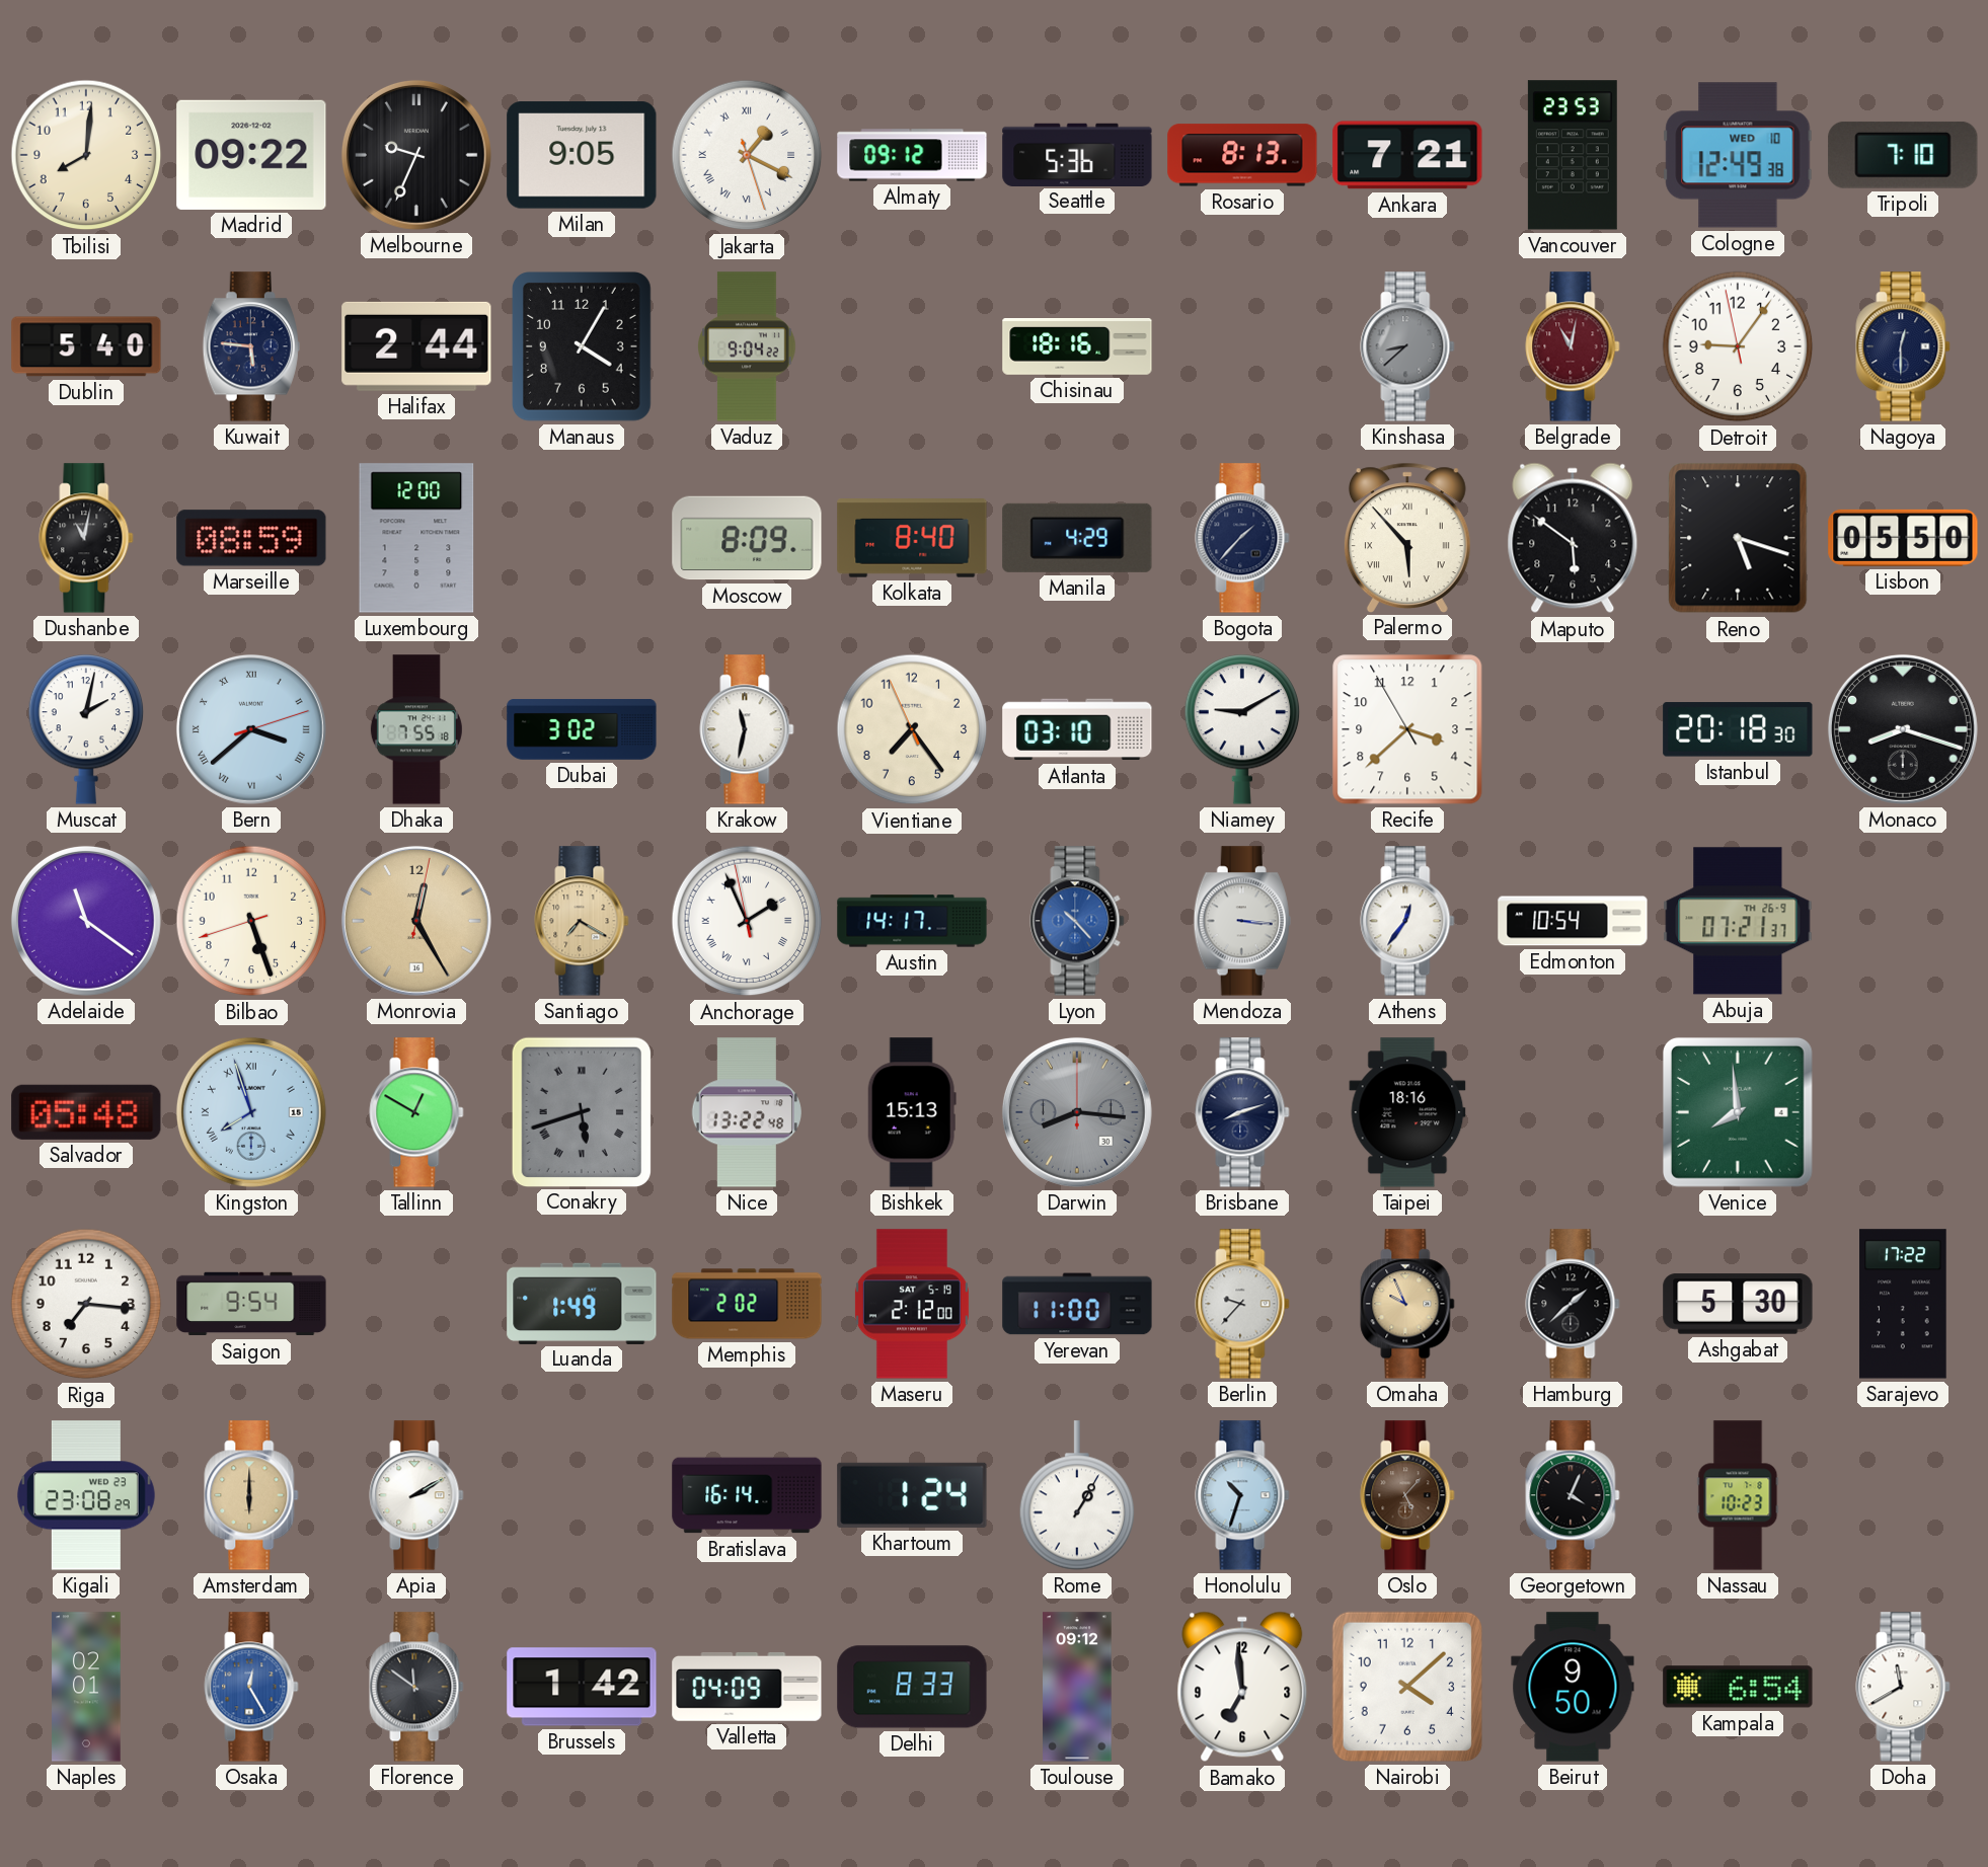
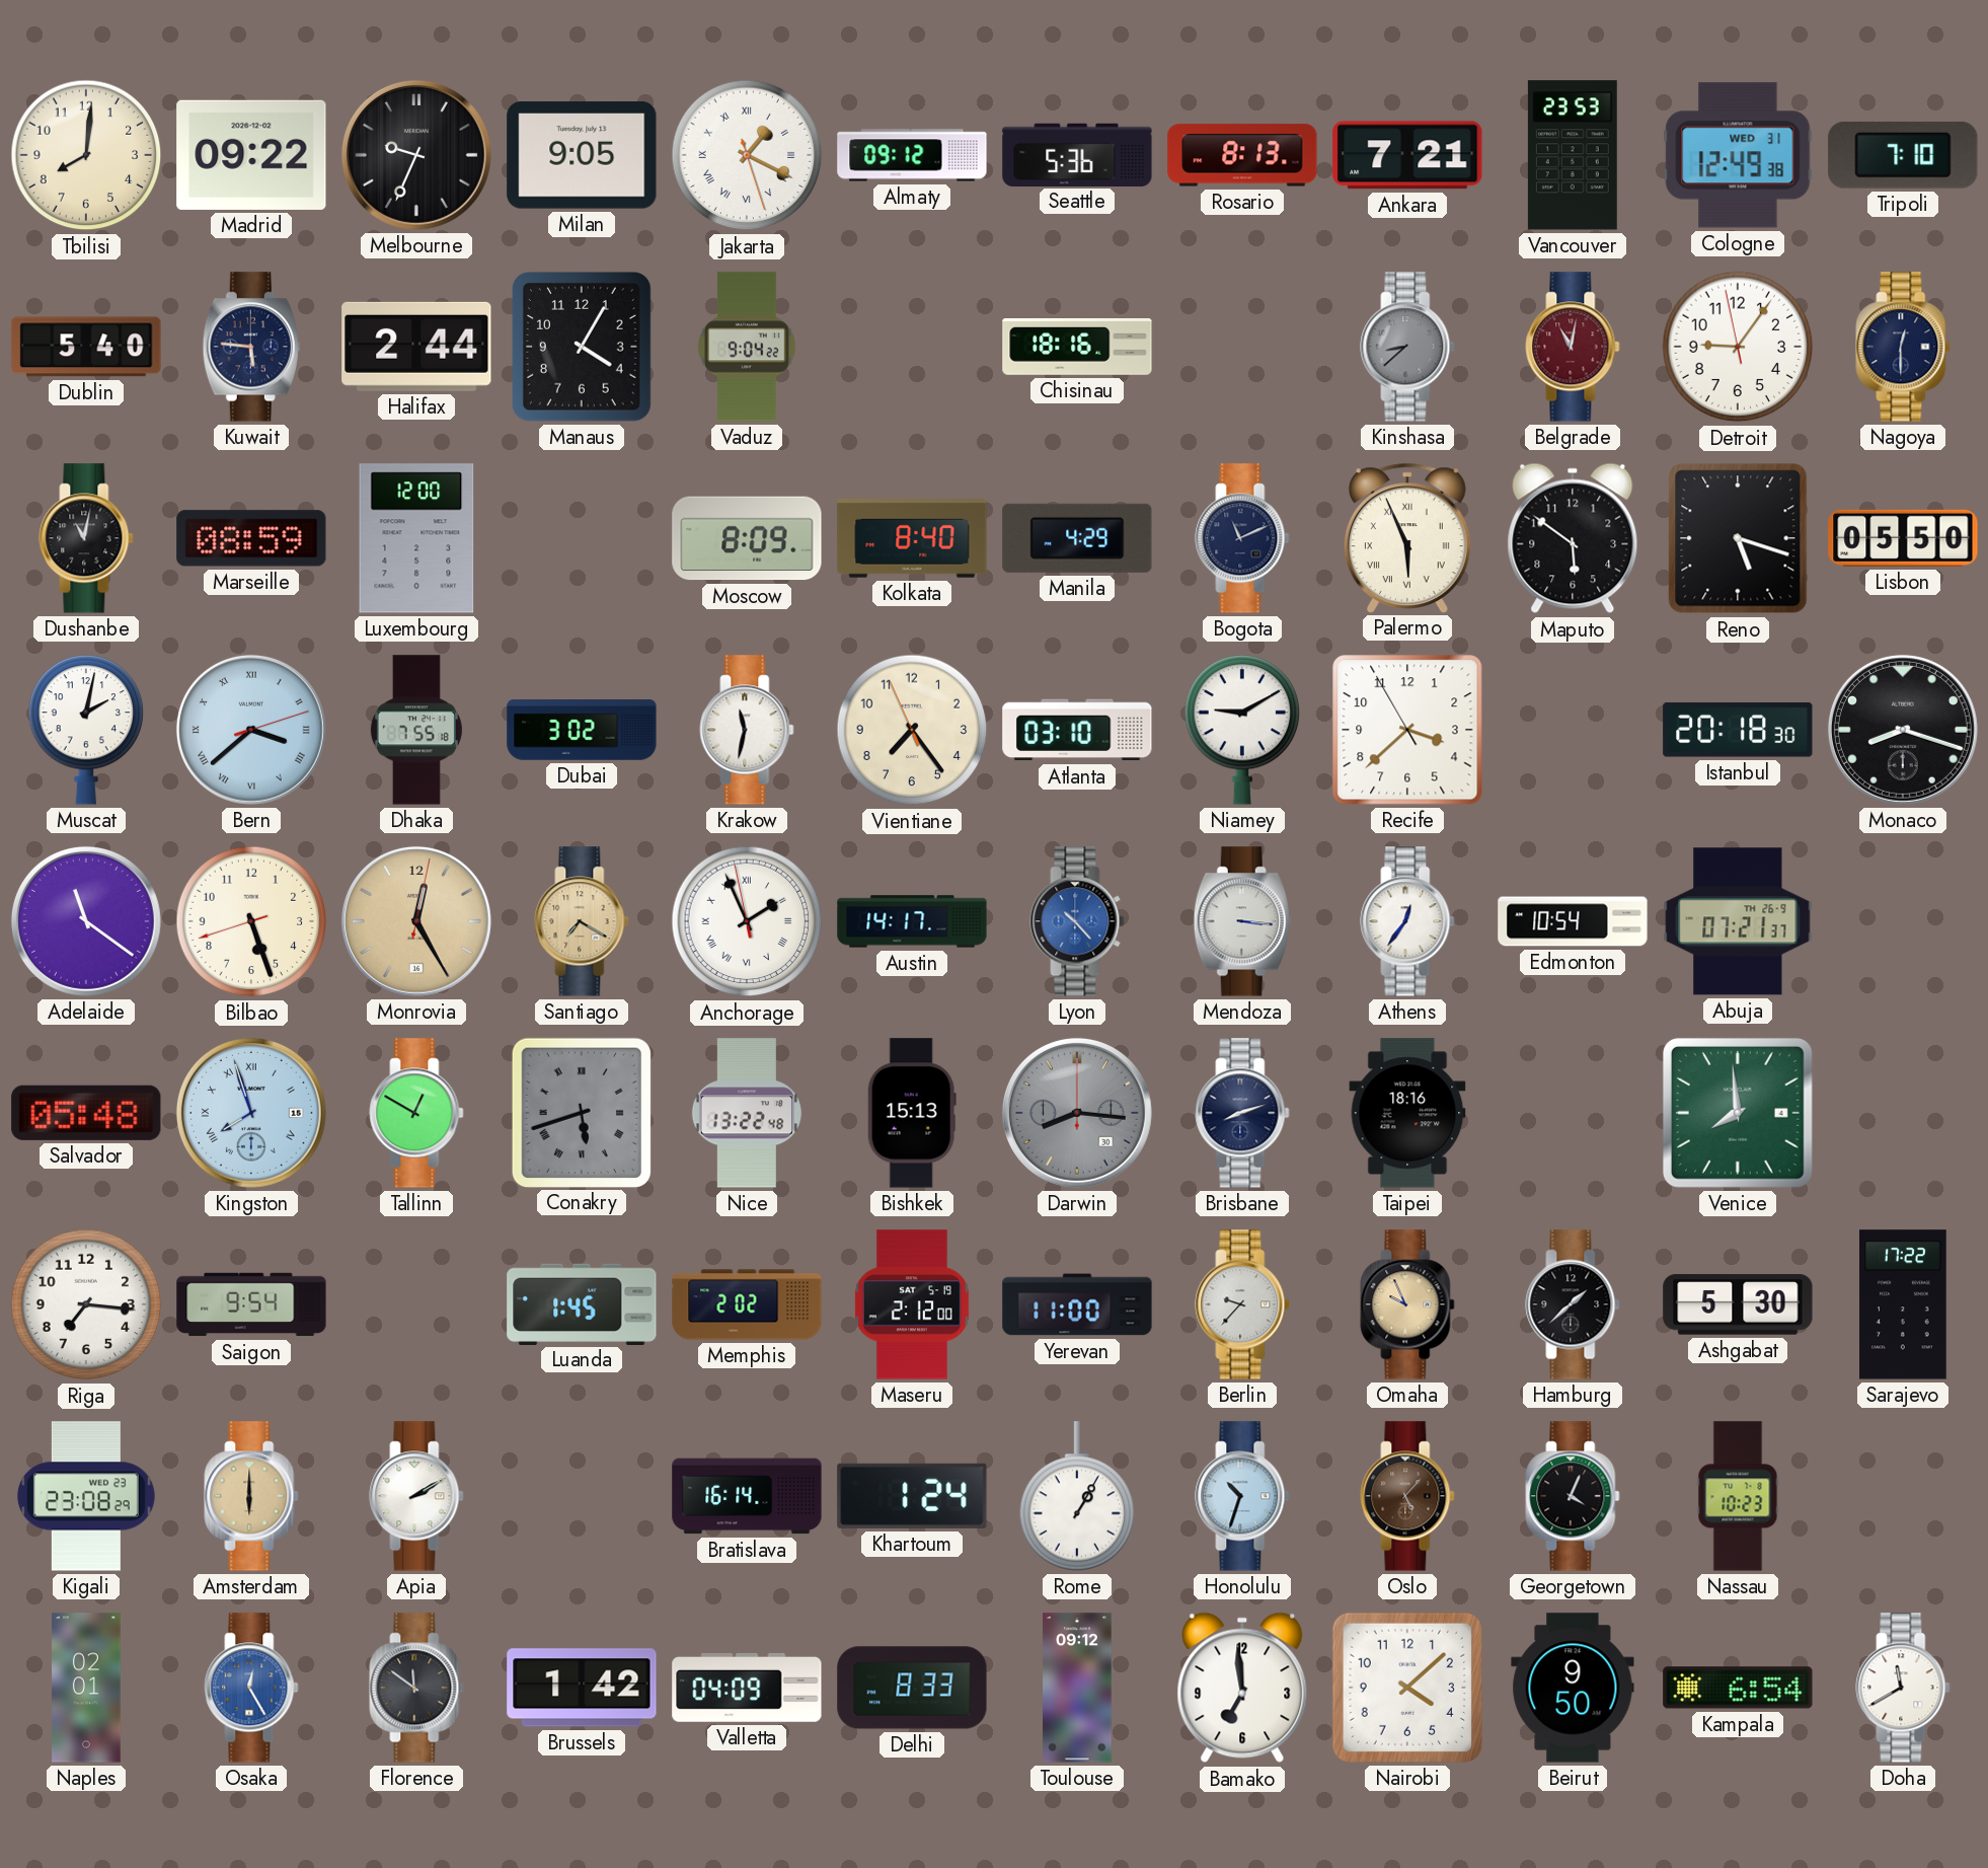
Cologne date: WED 10 -> WED 31
Bogota: 1:37 -> 11:11
Palermo: 5:53 -> 5:56
Luanda: 1:49 -> 1:45
